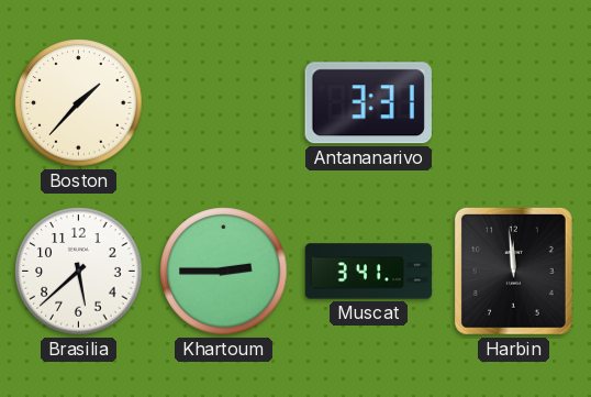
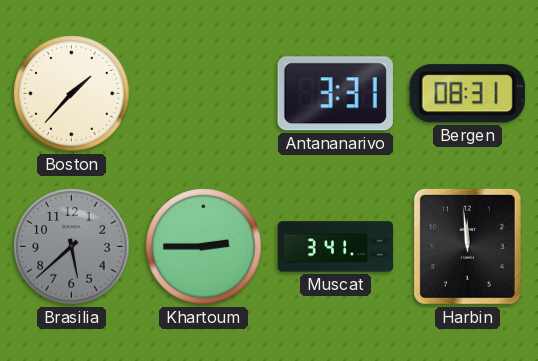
Bergen: none -> 08:31
Brasilia dial: white -> grey
